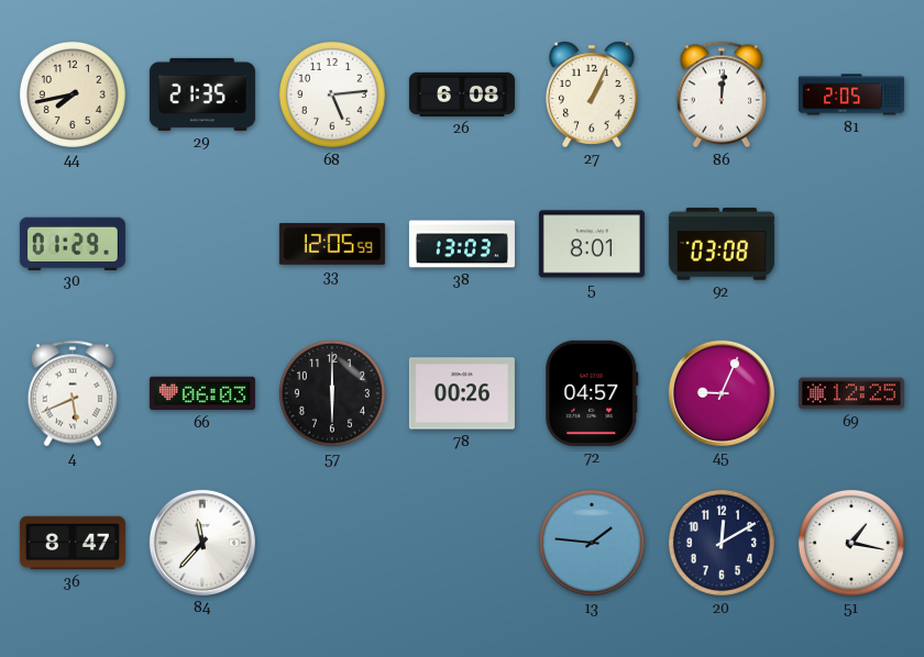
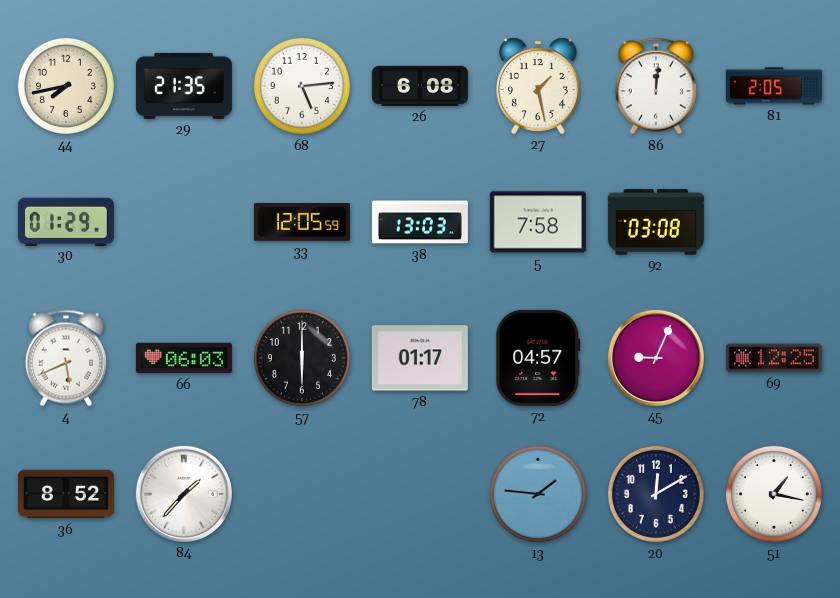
27: 1:04 -> 1:28
5: 8:01 -> 7:58
78: 00:26 -> 01:17
36: 8:47 -> 8:52
84: 11:37 -> 1:37
